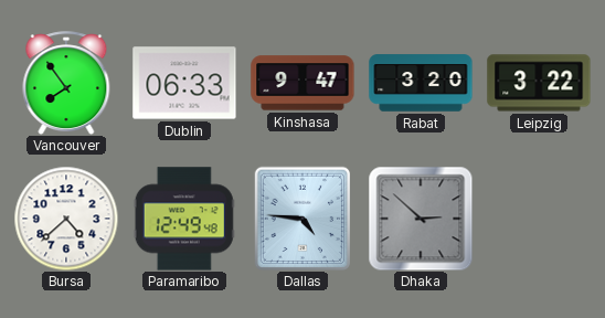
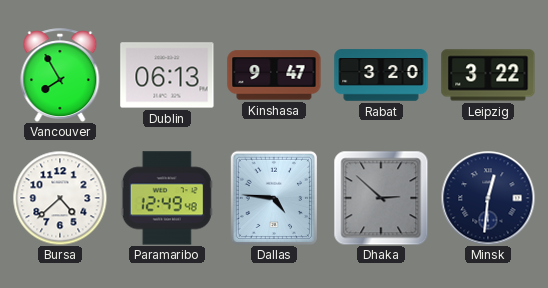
Vancouver: 7:54 -> 7:55
Dublin: 06:33 -> 06:13
Minsk: none -> 12:31
